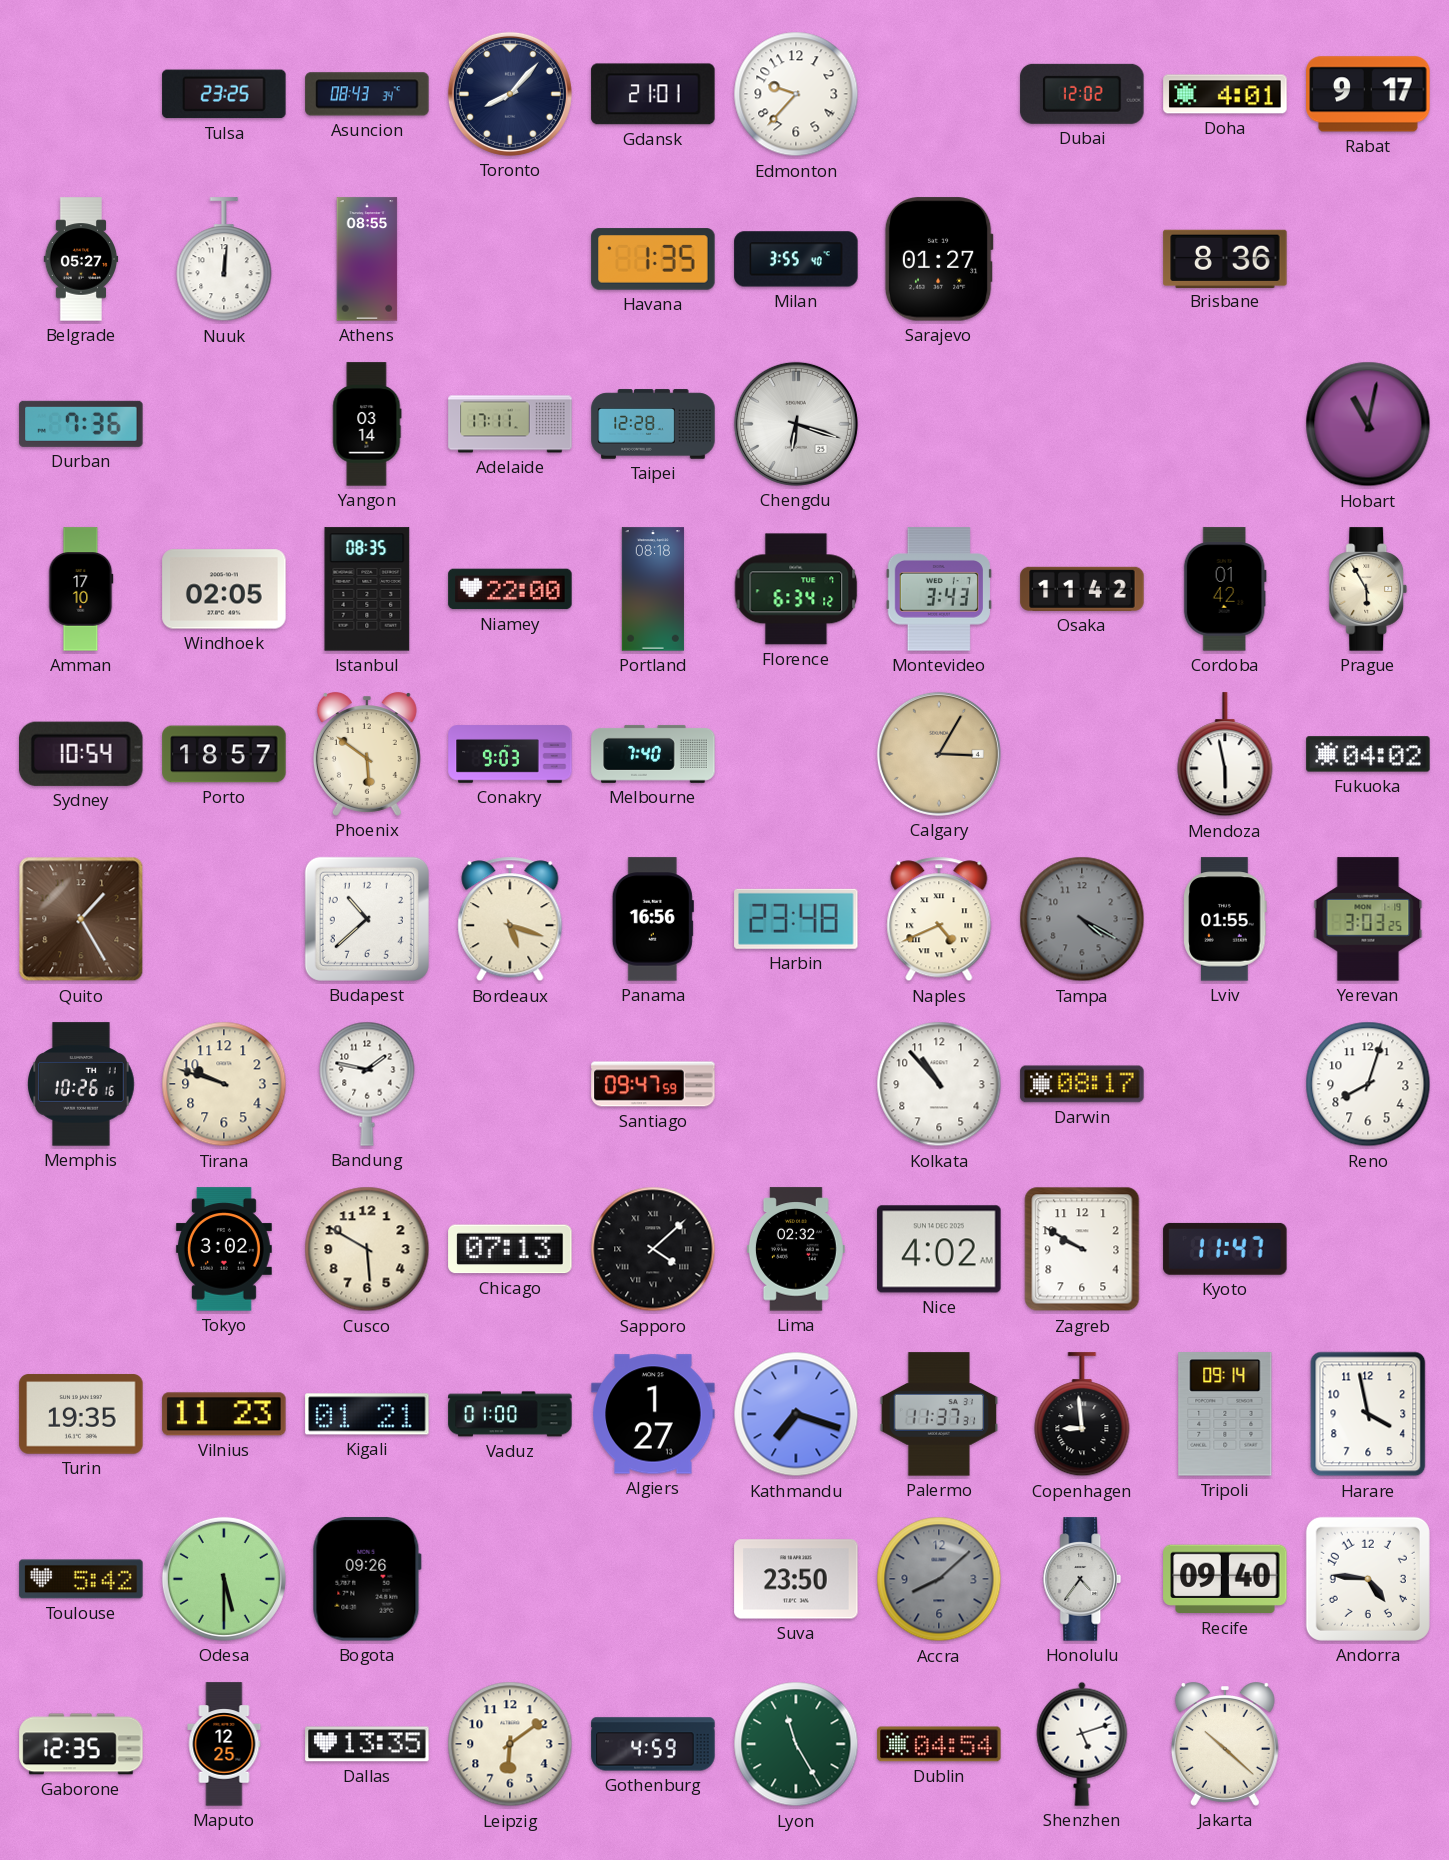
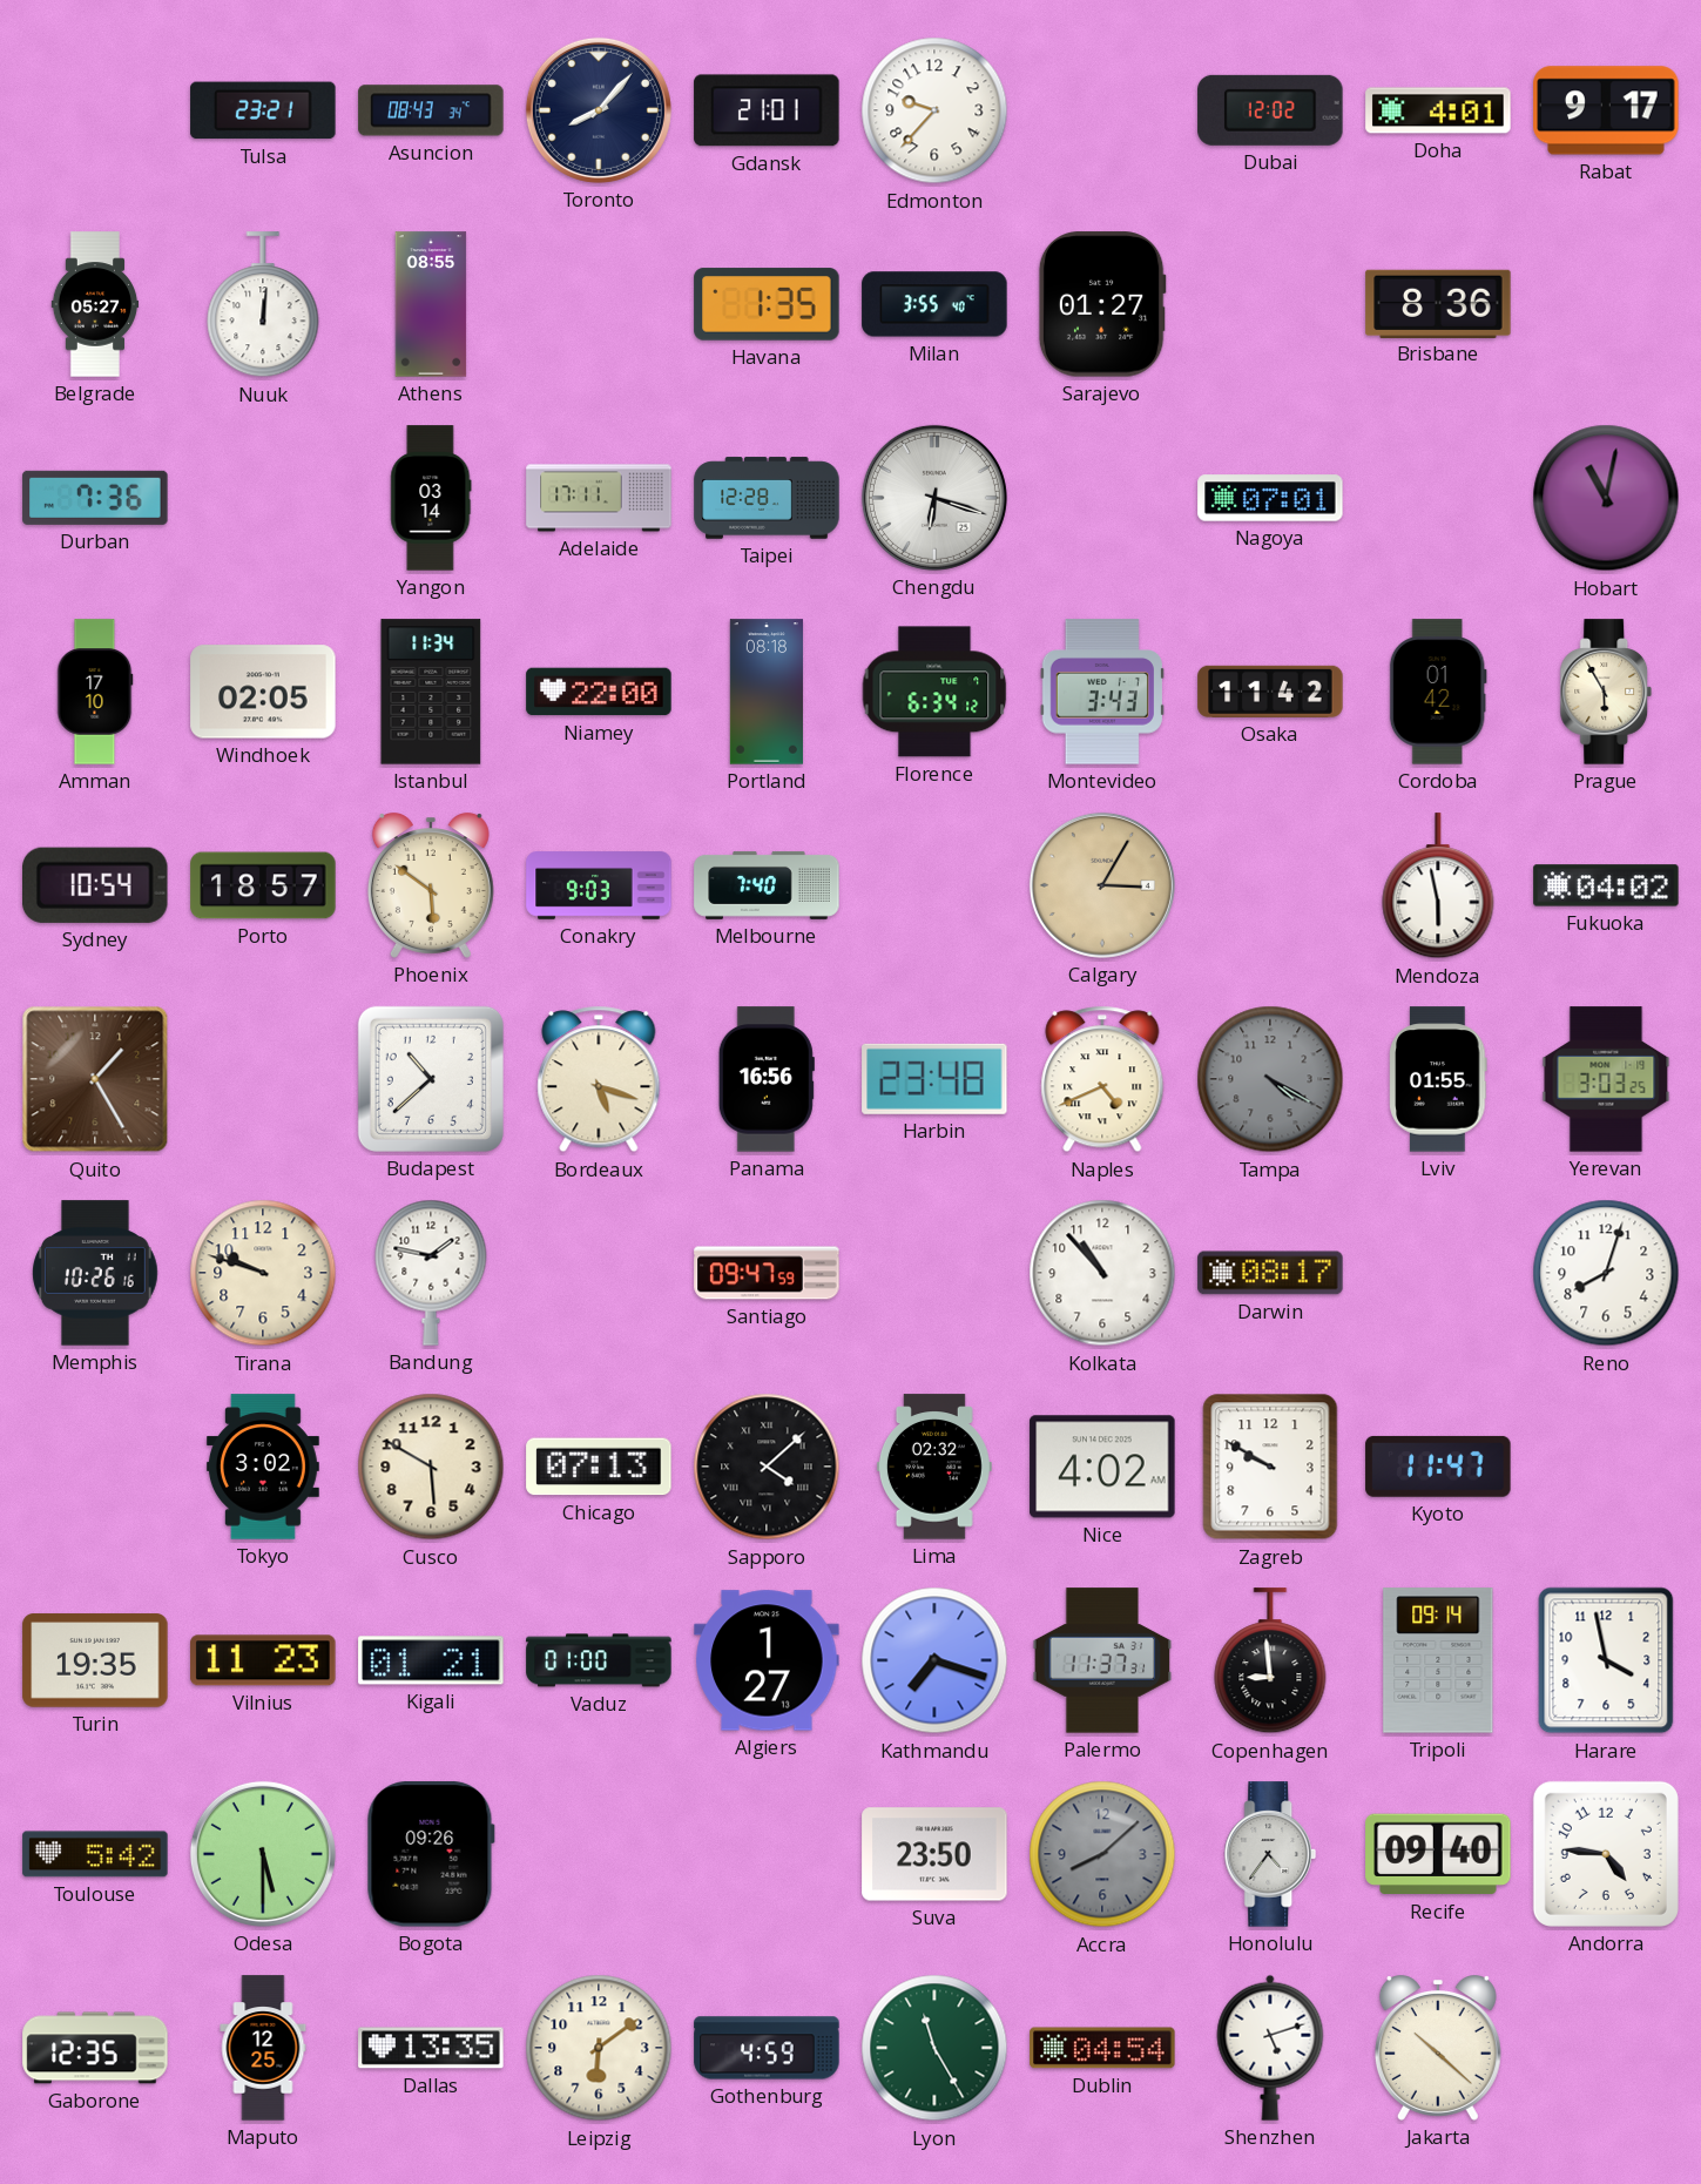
Tulsa: 23:25 -> 23:21
Nagoya: none -> 07:01
Istanbul: 08:35 -> 11:34
